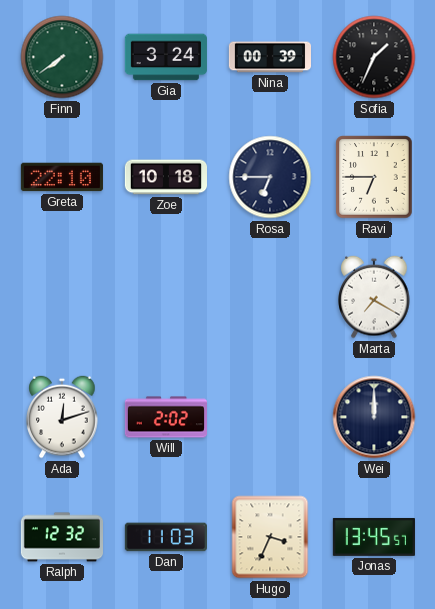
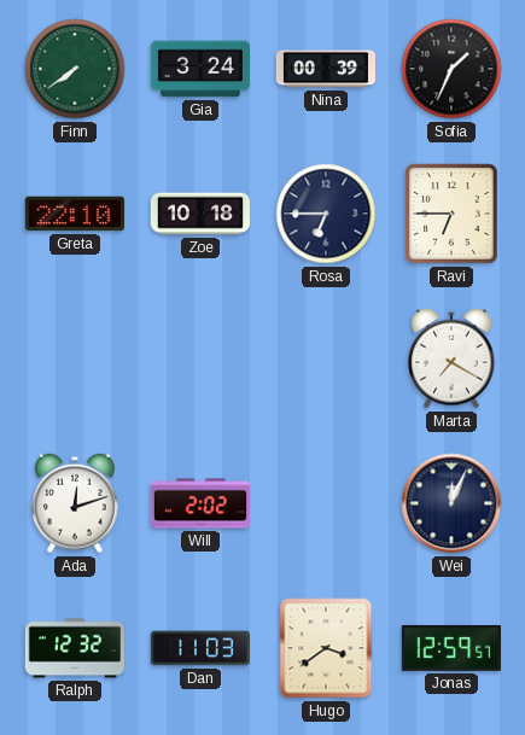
Wei: 12:00 -> 12:04
Hugo: 3:34 -> 3:39
Jonas: 13:45 -> 12:59
